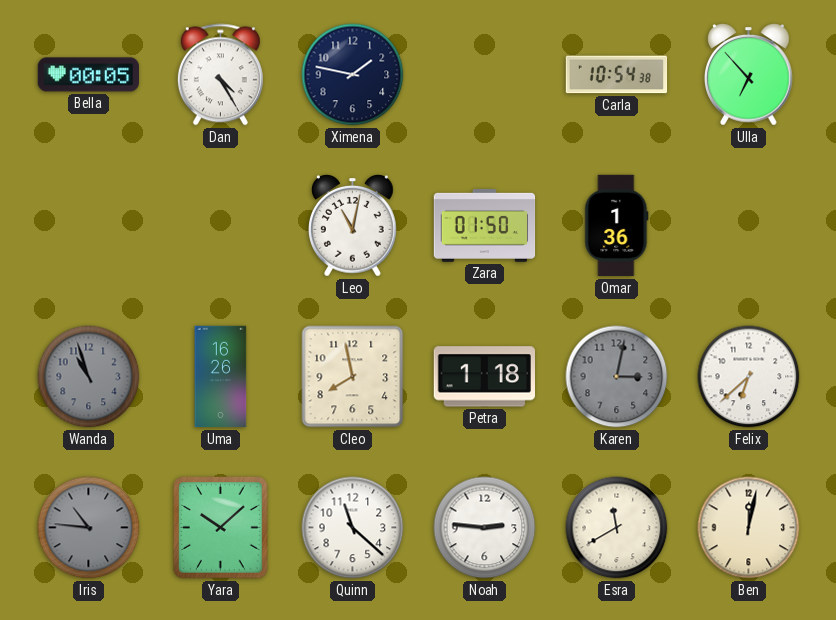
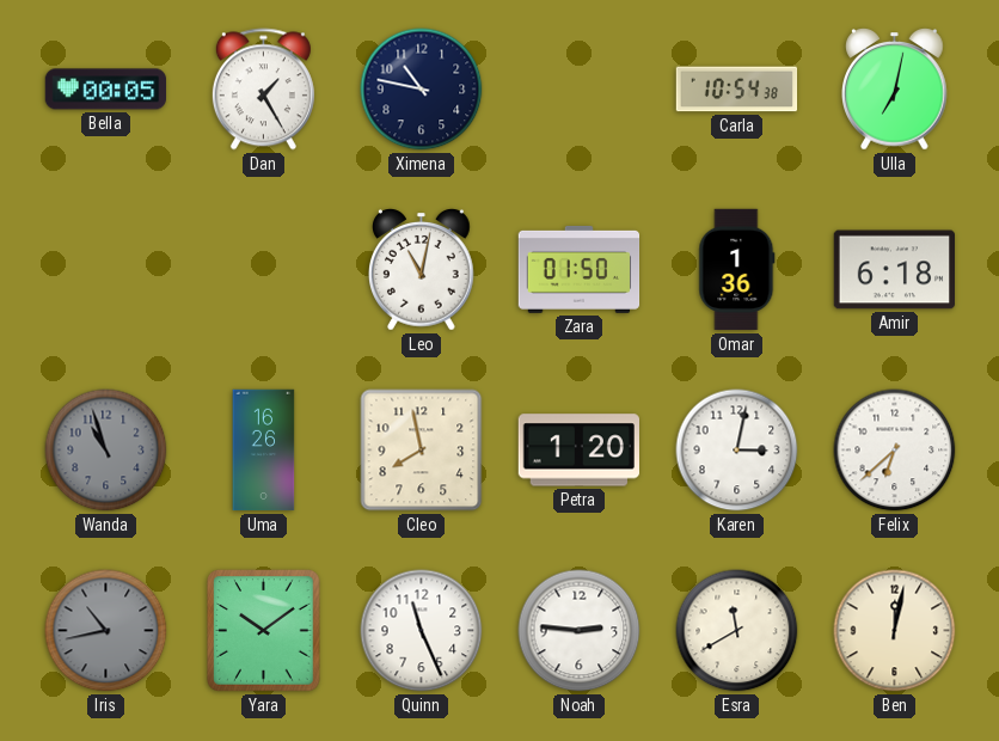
Dan: 4:25 -> 1:25
Ximena: 1:47 -> 10:47
Ulla: 6:53 -> 7:02
Amir: none -> 6:18
Petra: 1:18 -> 1:20
Karen dial: grey -> white
Iris: 10:46 -> 10:43
Yara: 10:08 -> 10:09
Quinn: 11:22 -> 11:26
